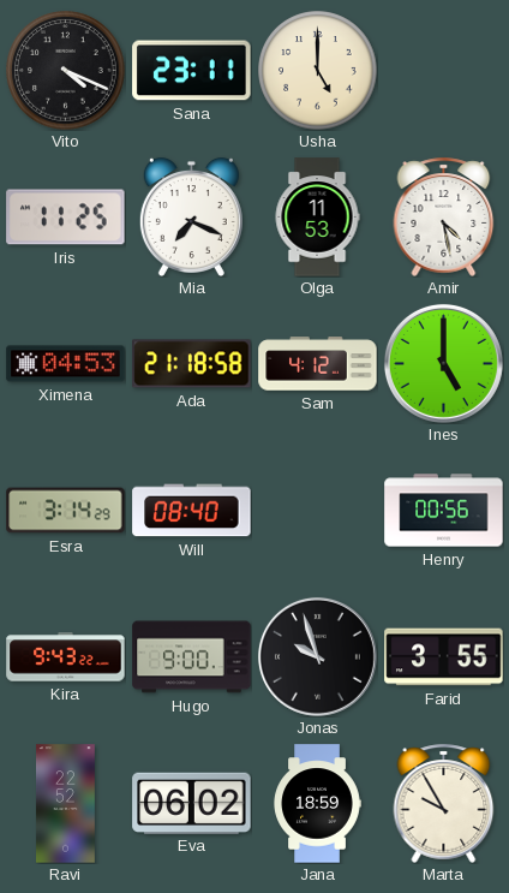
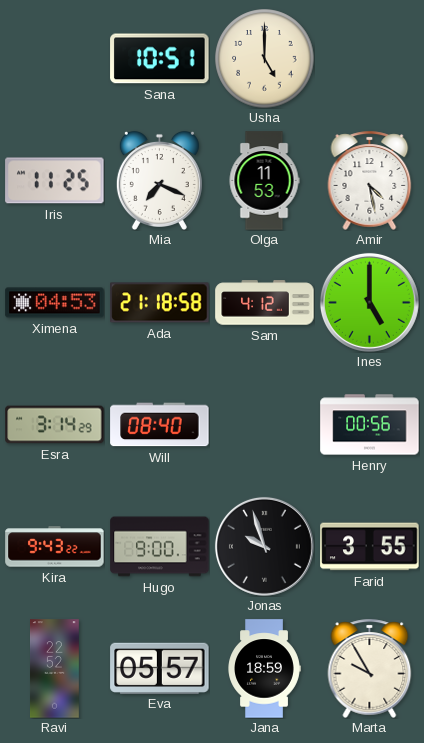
Vito: 4:19 -> none
Sana: 23:11 -> 10:51
Eva: 06:02 -> 05:57
